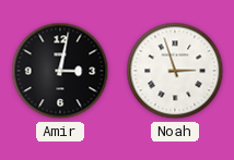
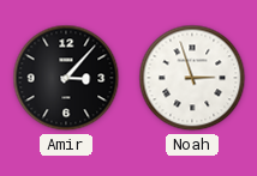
Amir: 3:02 -> 3:07
